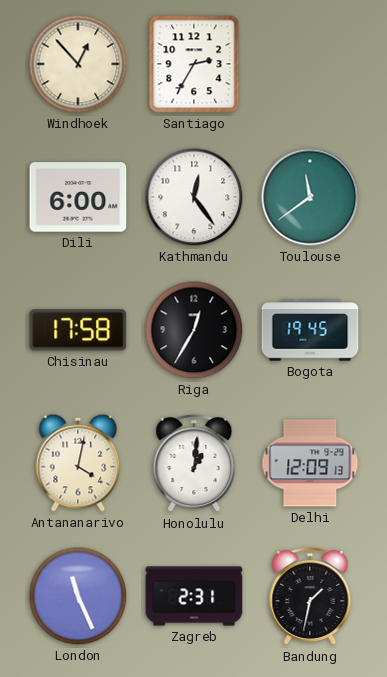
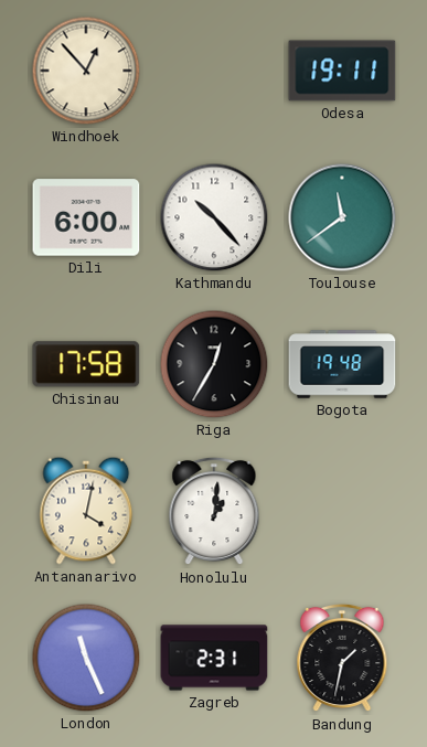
Santiago: 2:35 -> none
Odesa: none -> 19:11
Kathmandu: 12:24 -> 10:23
Bogota: 19:45 -> 19:48
Delhi: 12:09 -> none
